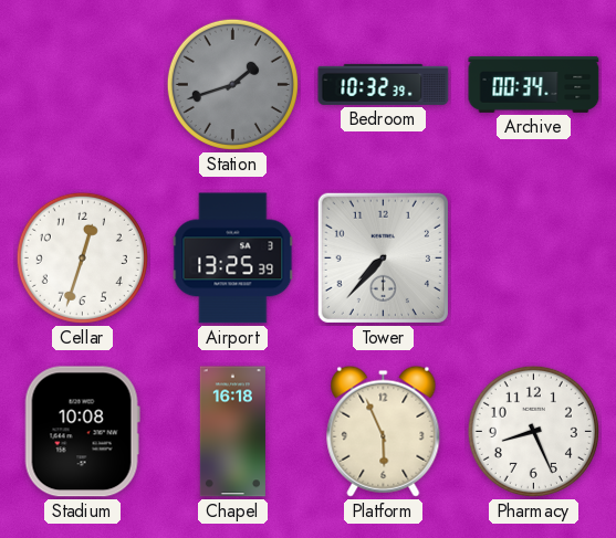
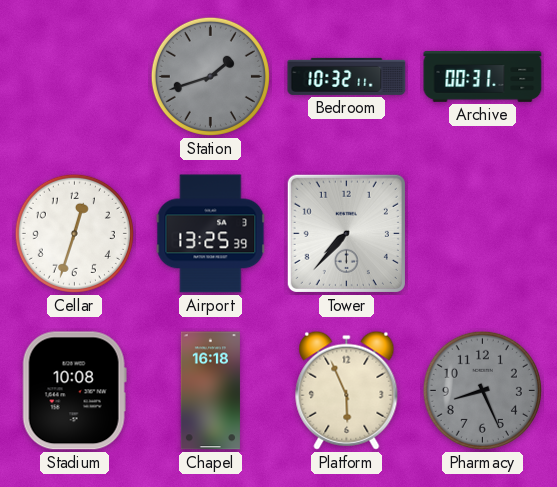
Bedroom: 10:32:39 -> 10:32:11
Archive: 00:34 -> 00:31
Pharmacy dial: white -> grey
